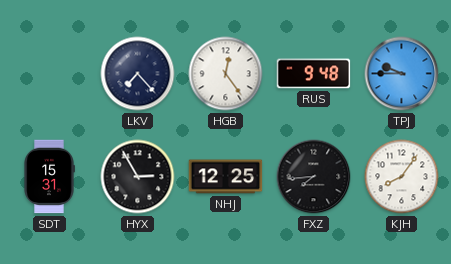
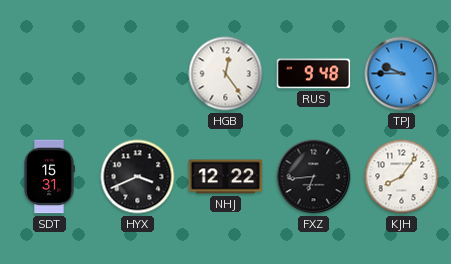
LKV: 7:23 -> none
HYX: 2:55 -> 3:41
NHJ: 12:25 -> 12:22
FXZ: 7:44 -> 6:44
